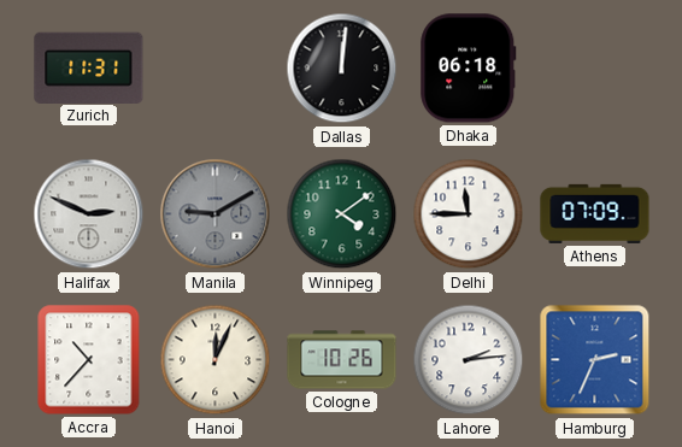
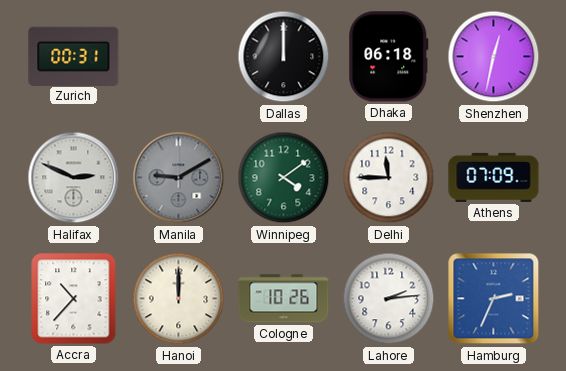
Zurich: 11:31 -> 00:31
Dallas: 12:01 -> 12:00
Shenzhen: none -> 12:32
Hanoi: 12:04 -> 12:00
